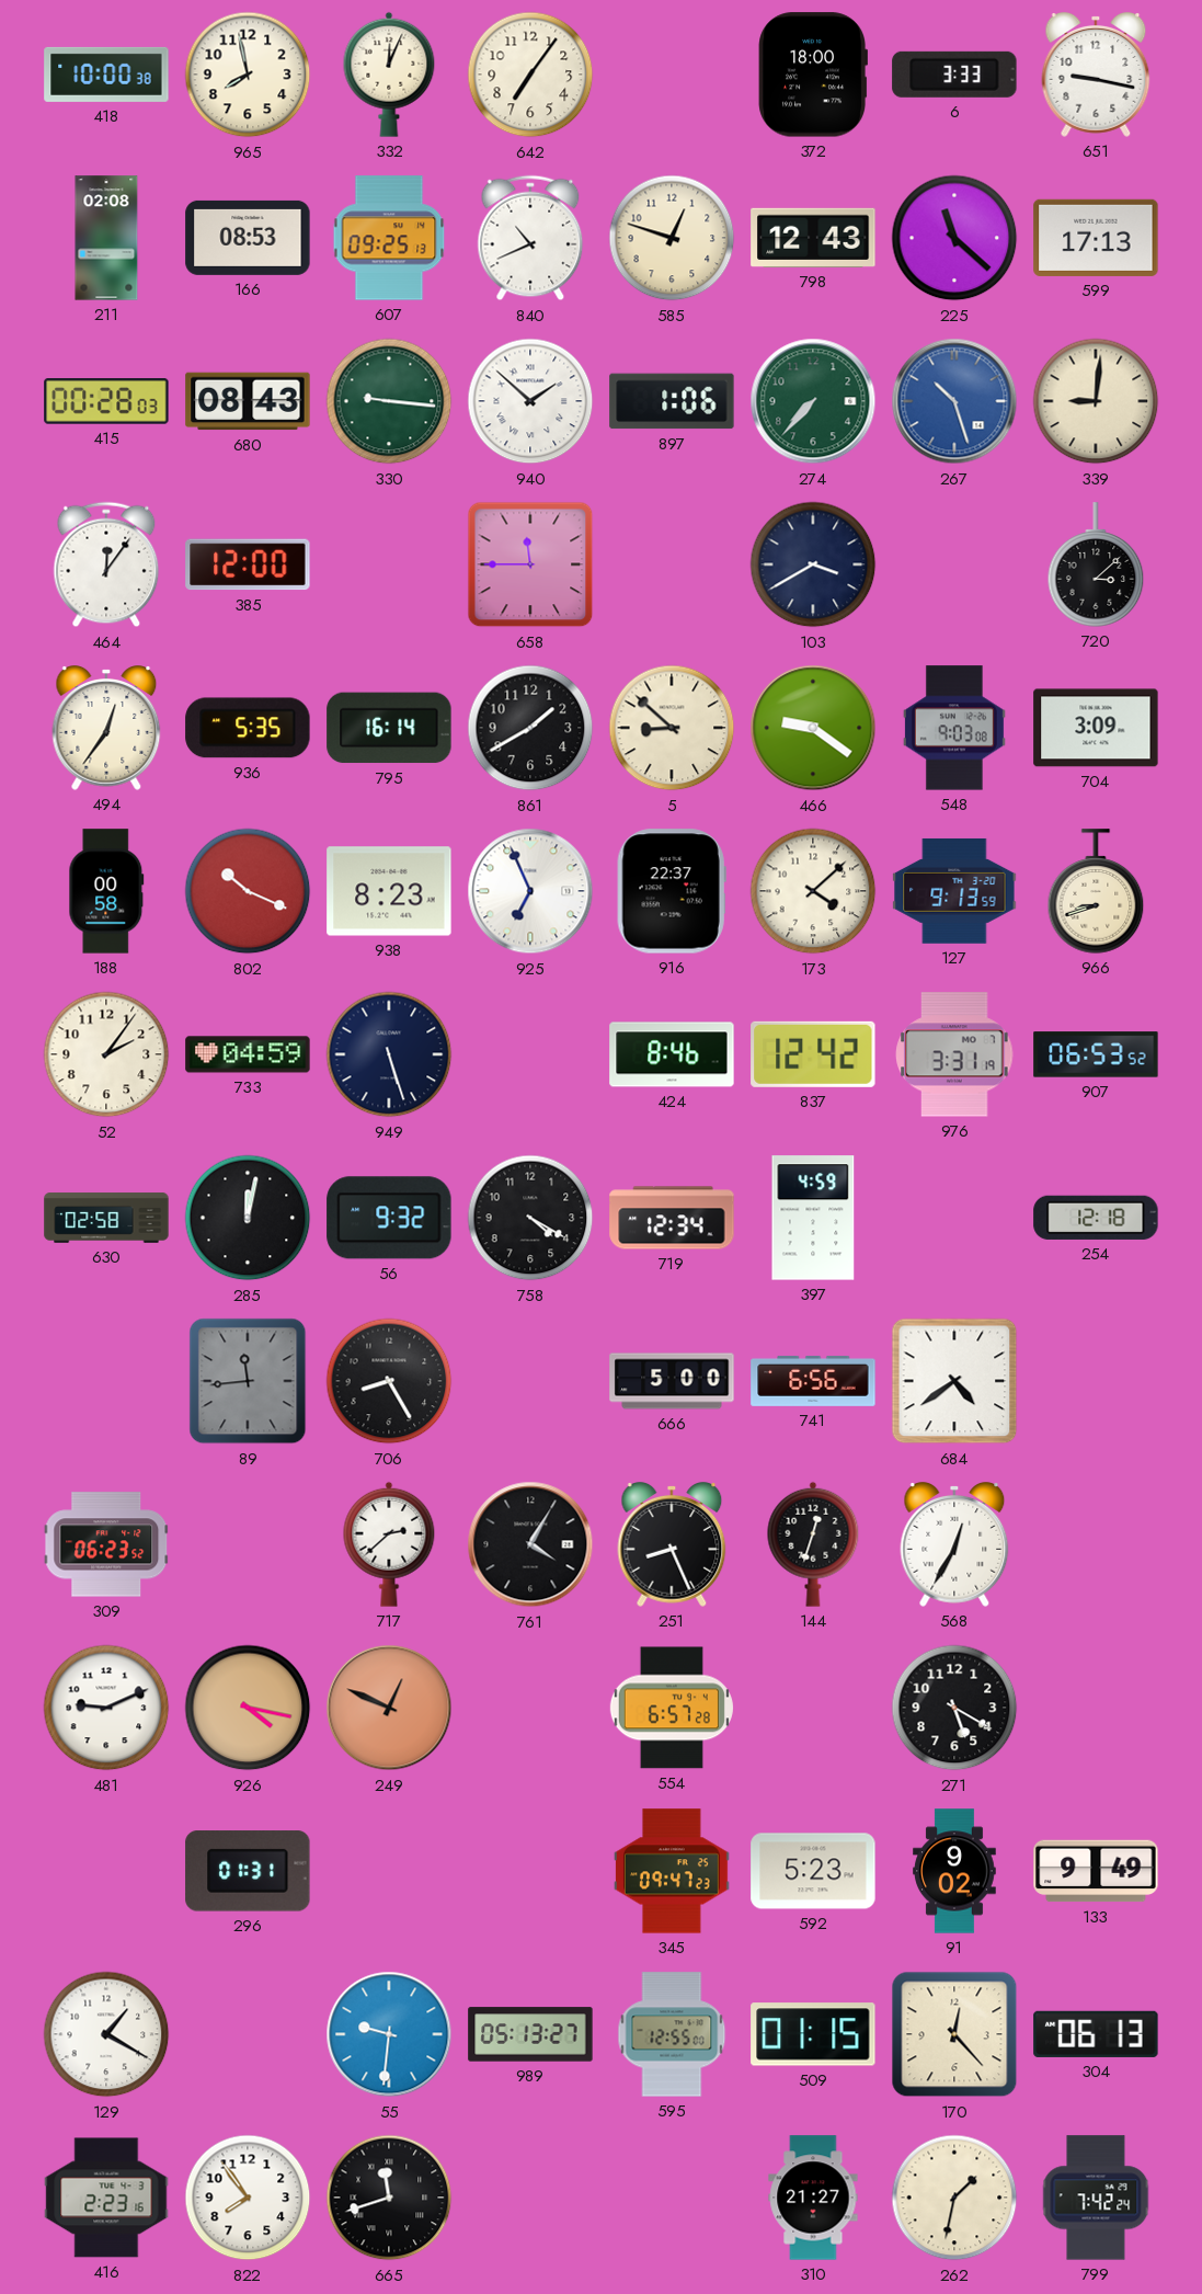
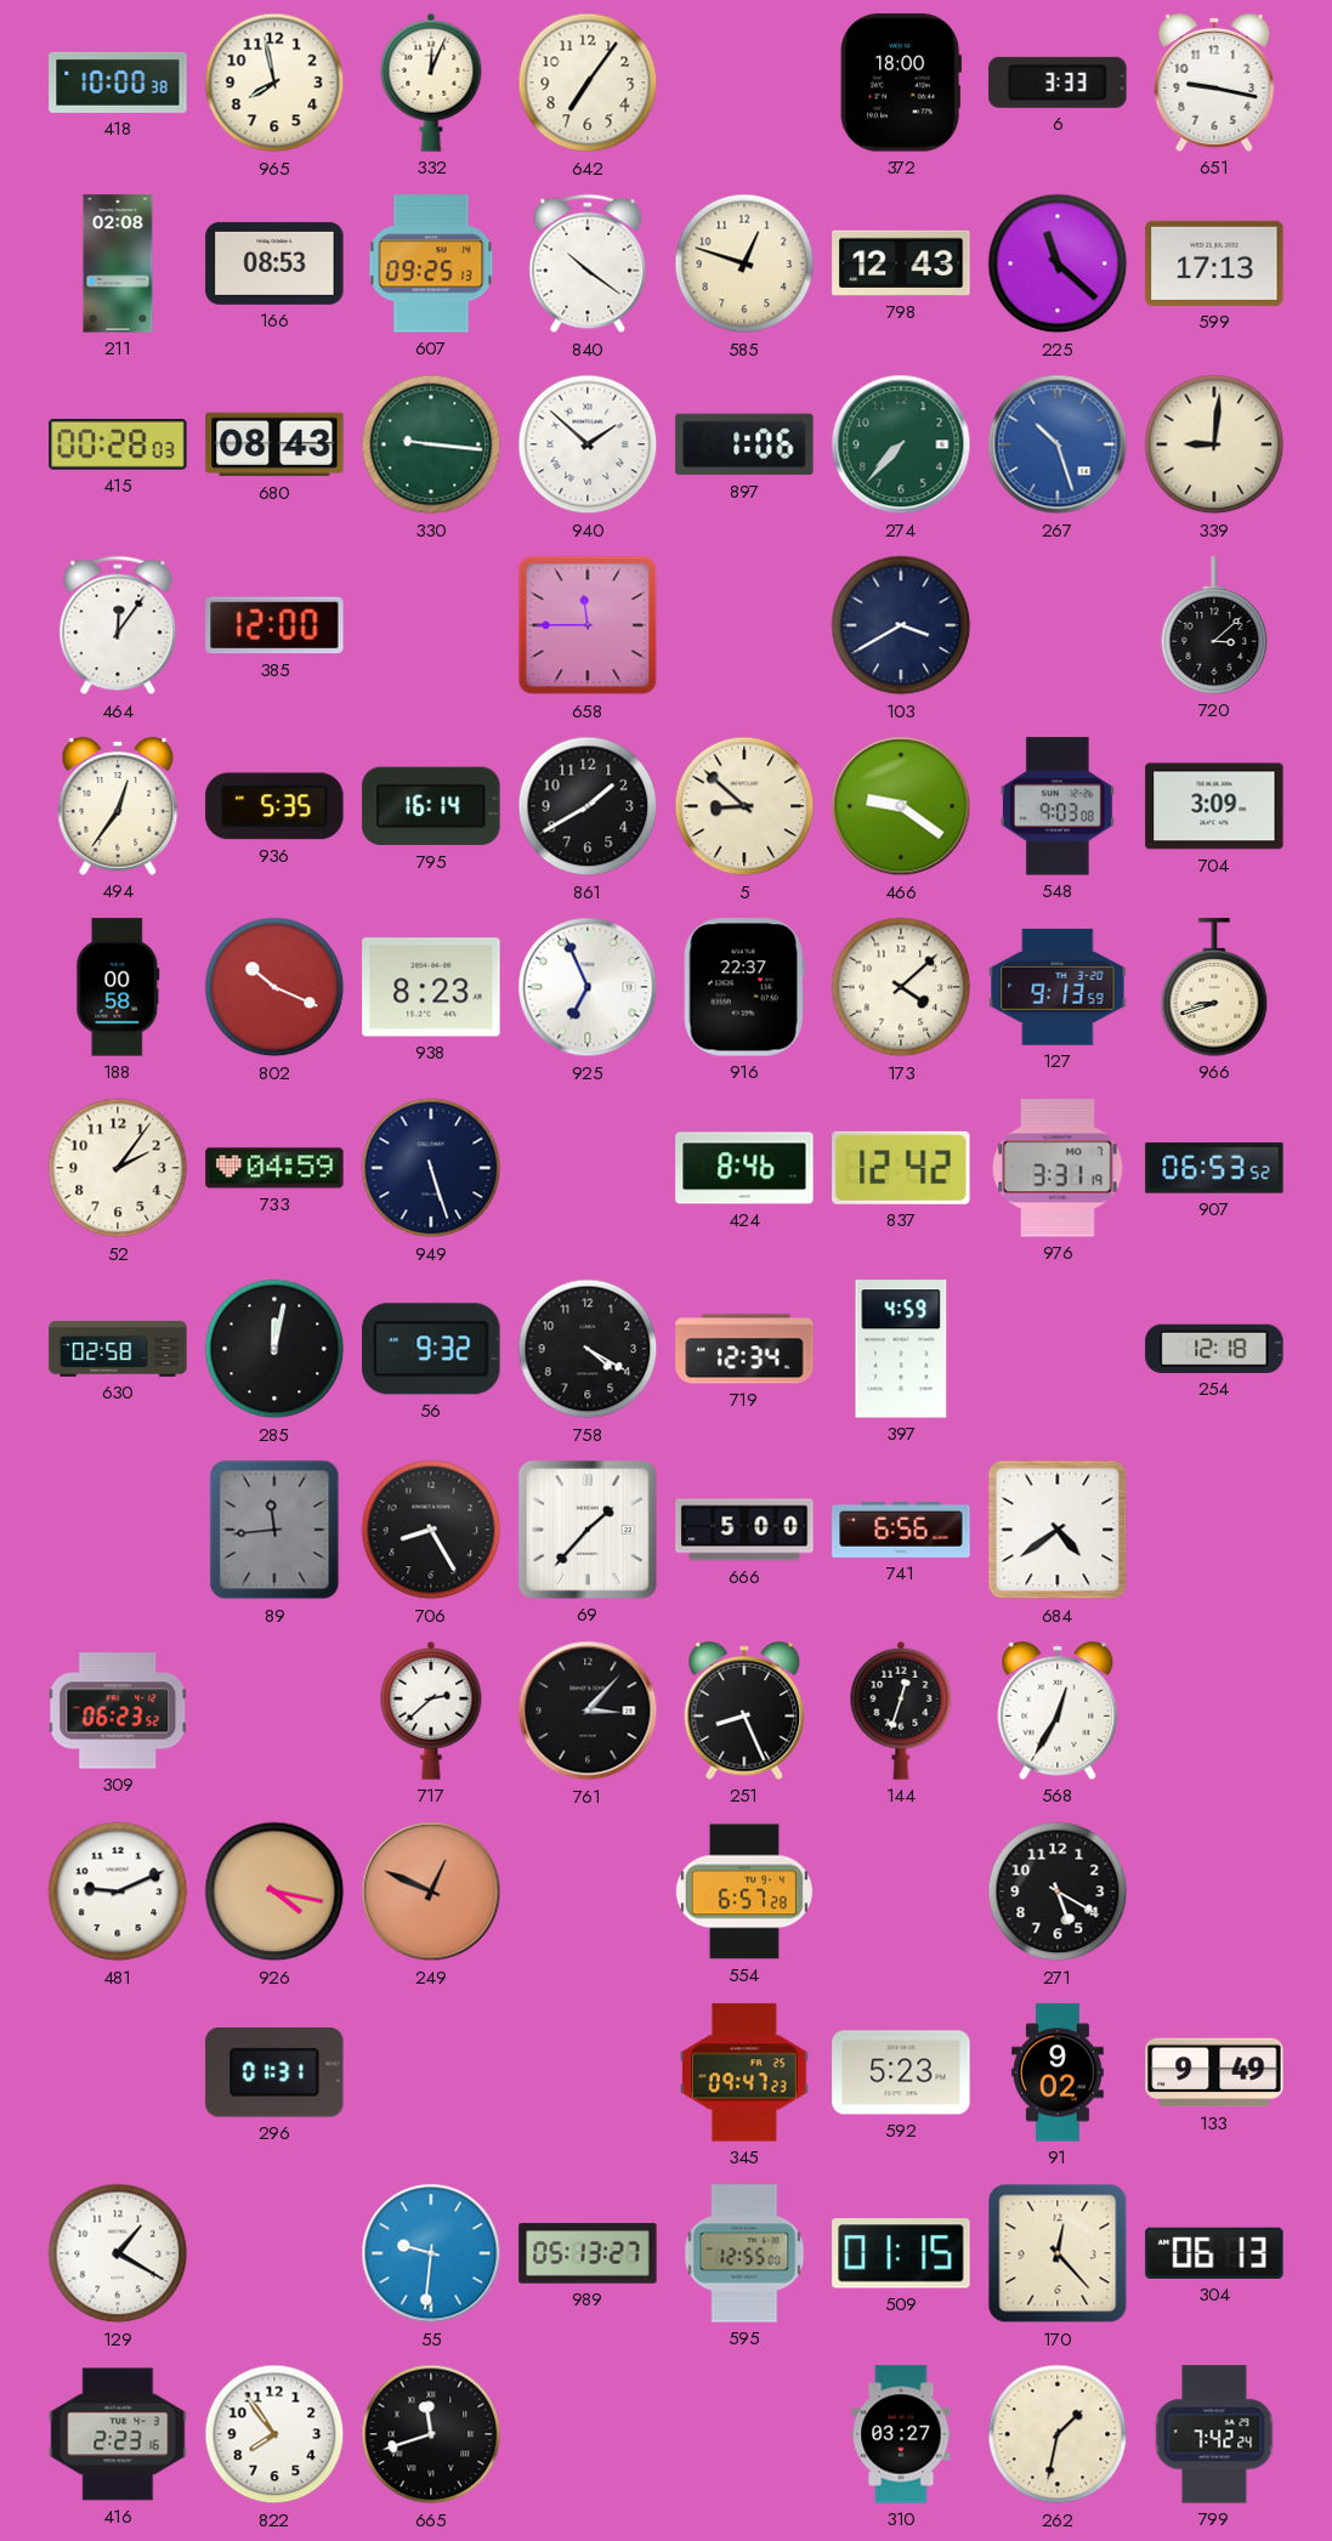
840: 10:41 -> 10:21
69: none -> 1:37
761: 4:05 -> 3:07
310: 21:27 -> 03:27
